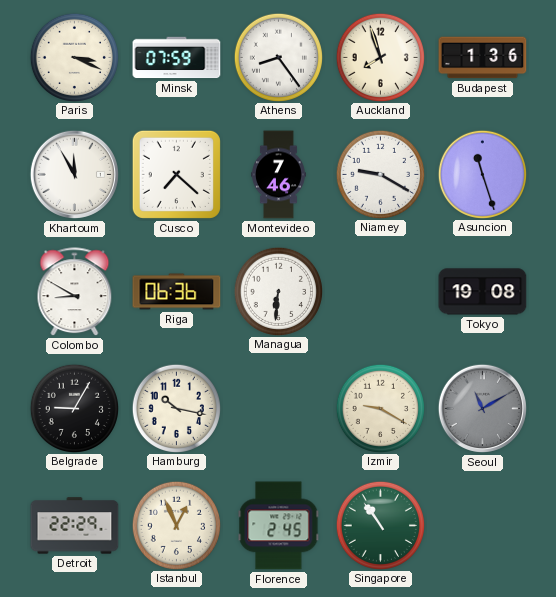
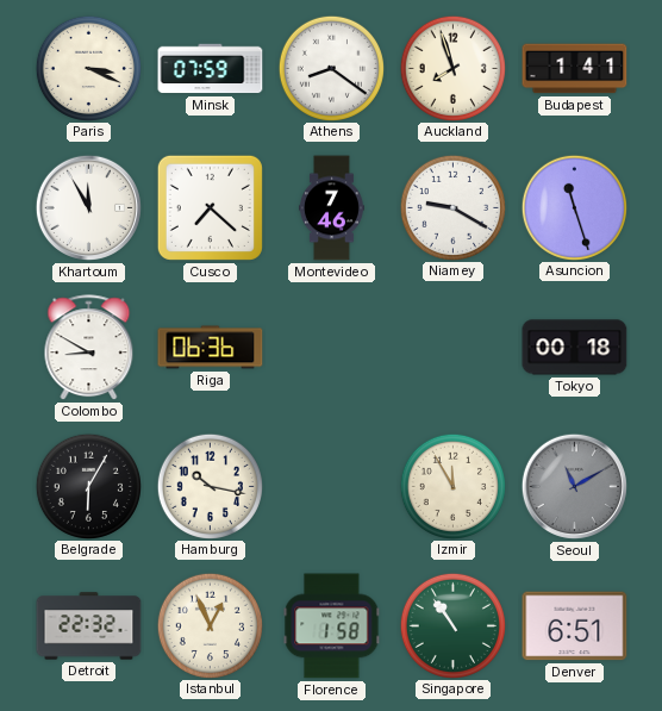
Athens: 8:24 -> 8:21
Budapest: 1:36 -> 1:41
Managua: 6:31 -> none
Tokyo: 19:08 -> 00:18
Belgrade: 9:05 -> 6:05
Izmir: 9:20 -> 11:55
Detroit: 22:29 -> 22:32
Florence: 2:45 -> 1:58
Denver: none -> 6:51
